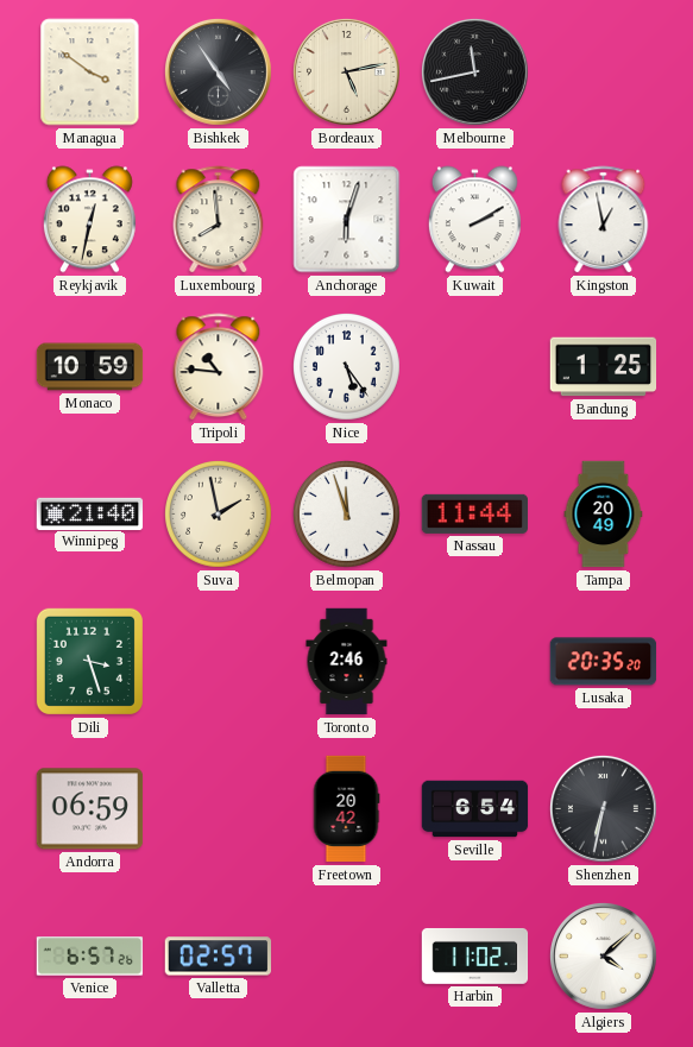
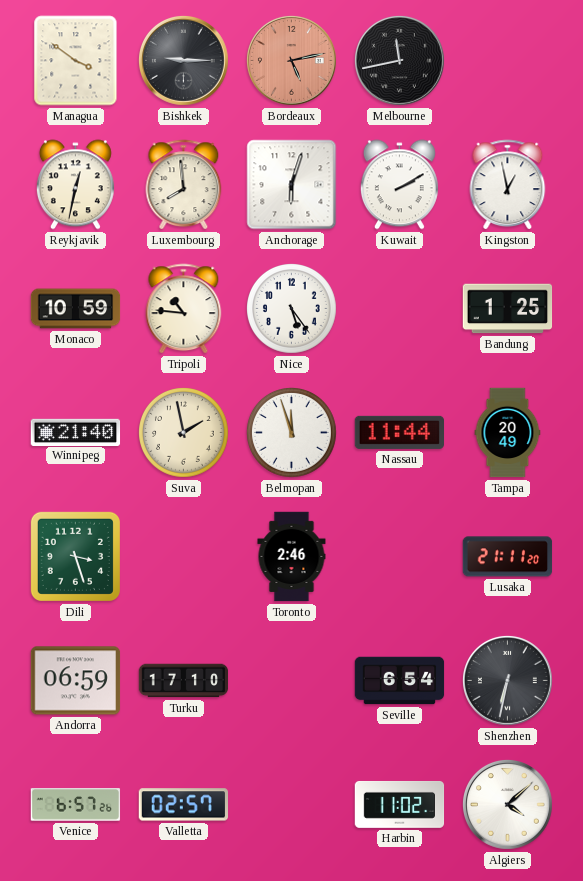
Bishkek: 4:54 -> 9:15
Bordeaux dial: cream -> salmon
Lusaka: 20:35 -> 21:11
Turku: none -> 17:10
Freetown: 20:42 -> none
